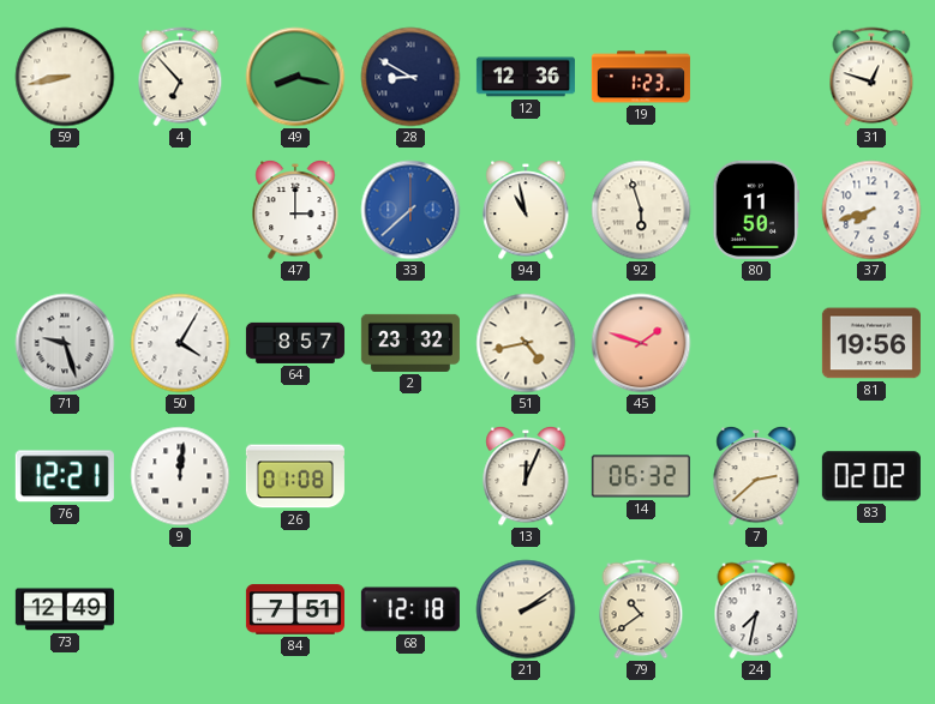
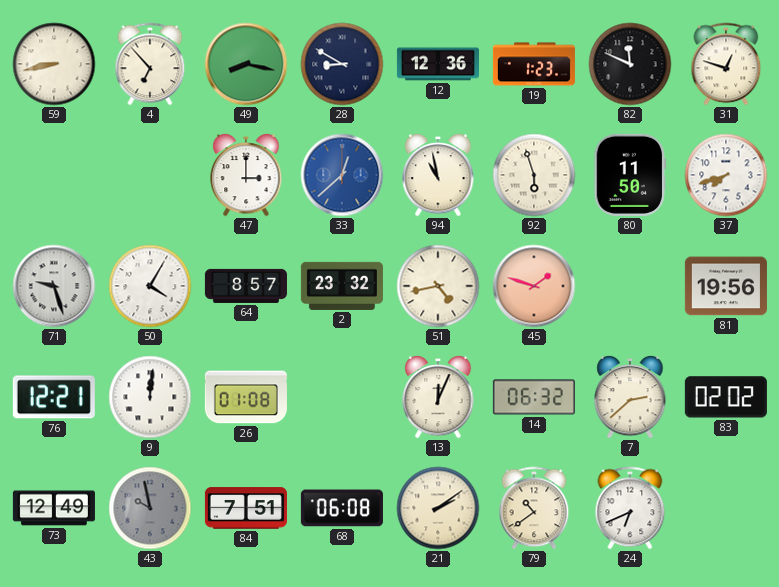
82: none -> 11:49
33: 7:38 -> 12:38
43: none -> 9:58
68: 12:18 -> 06:08
24: 7:32 -> 6:41
